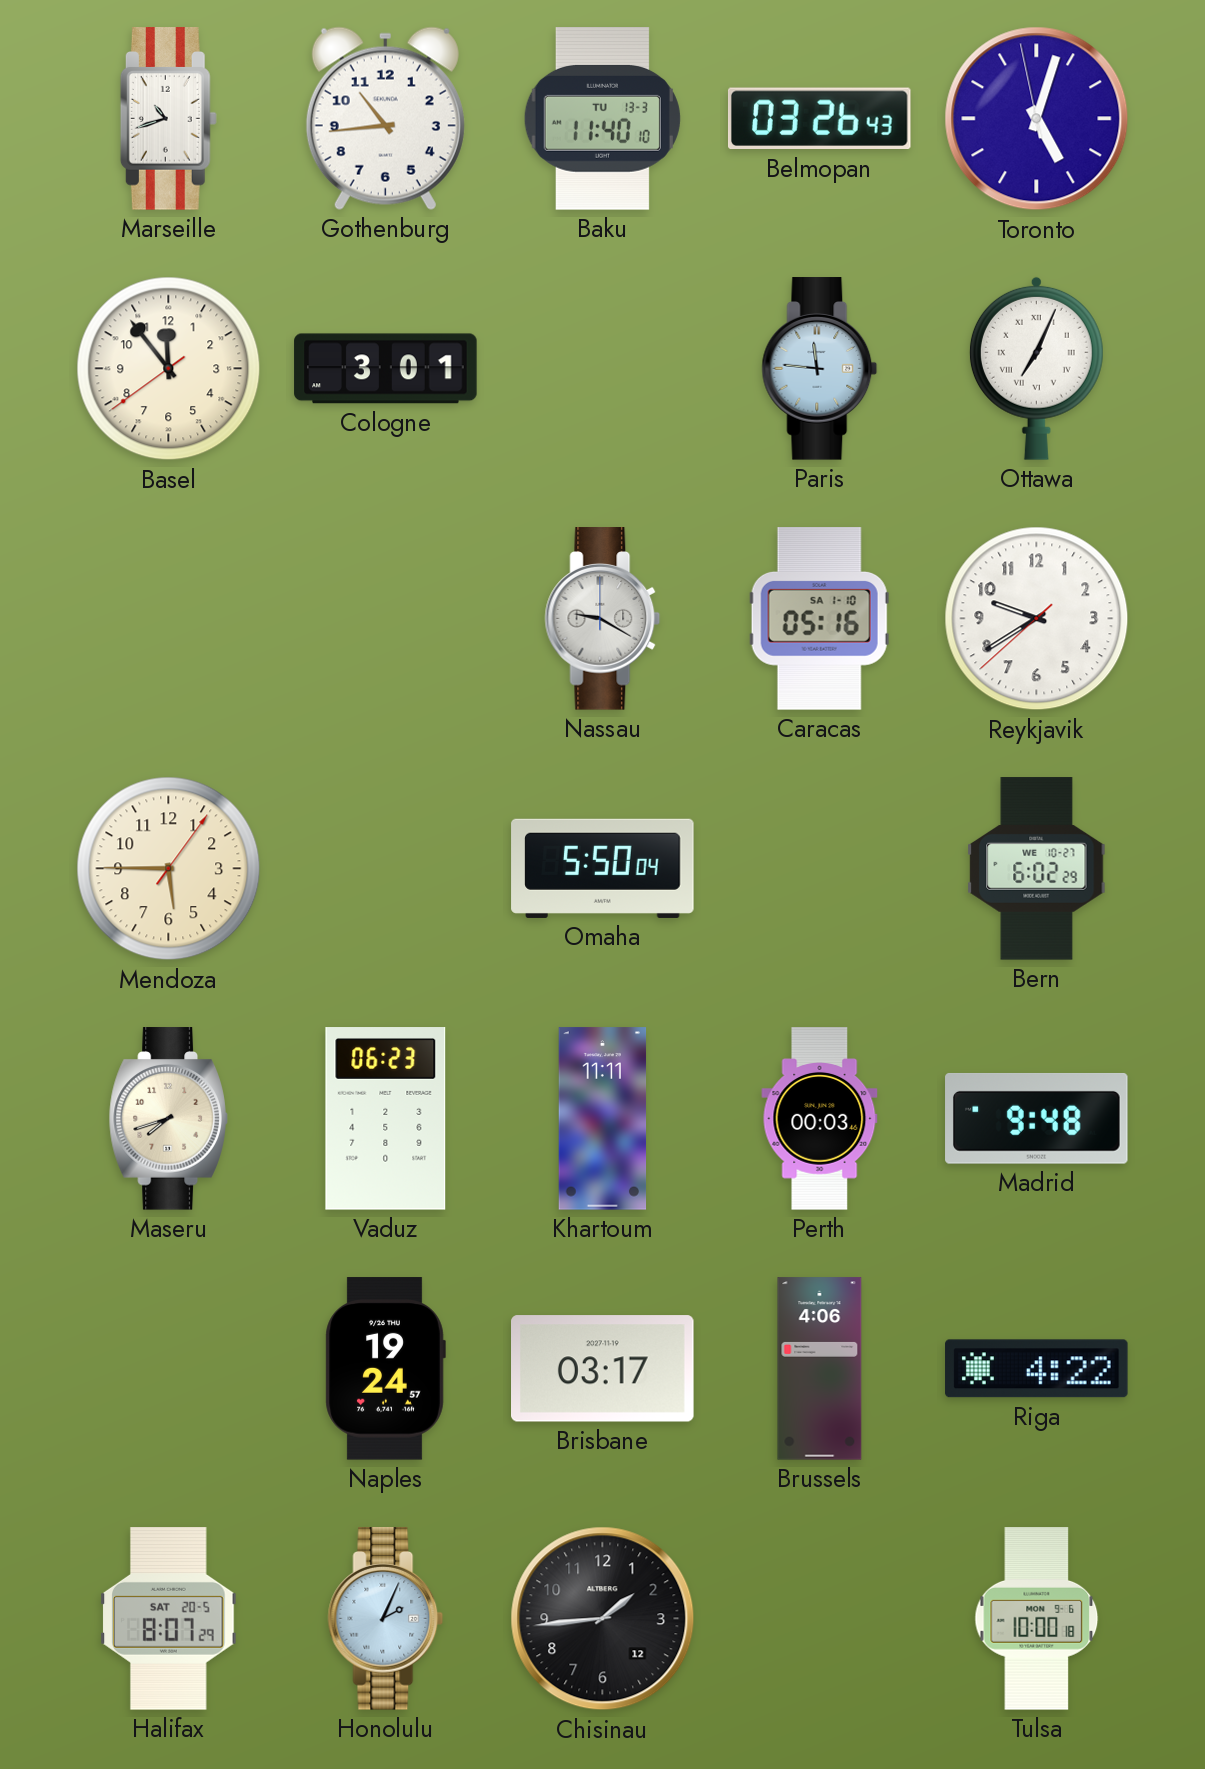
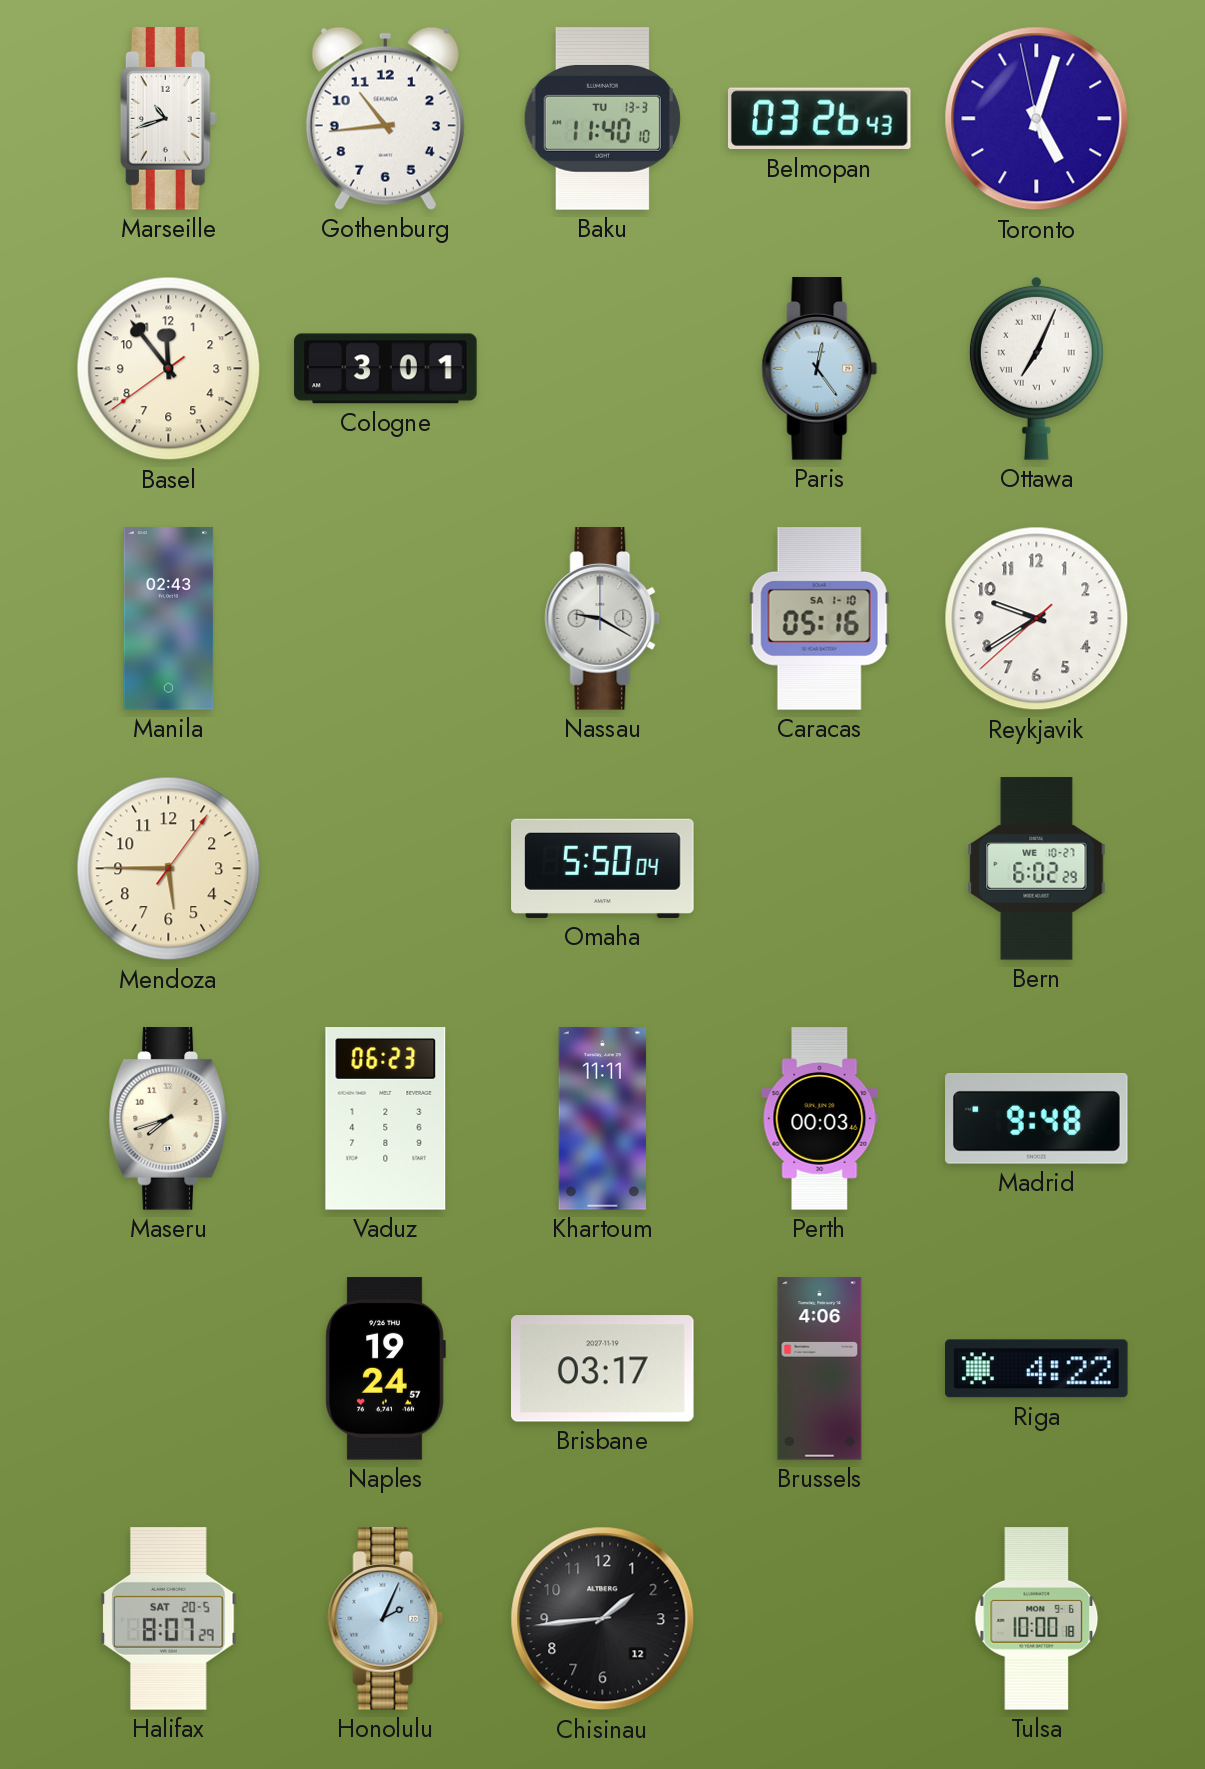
Paris: 11:46 -> 12:24
Manila: none -> 02:43
